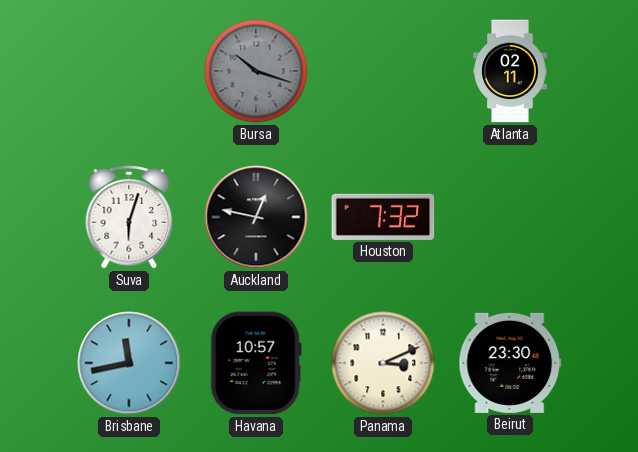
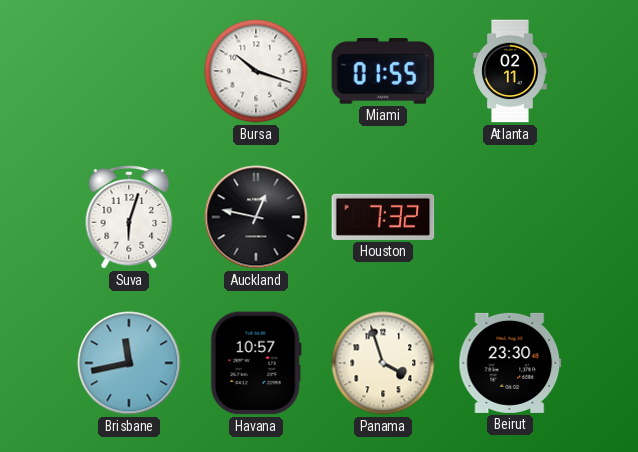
Bursa dial: grey -> white
Miami: none -> 01:55
Panama: 3:11 -> 3:57
